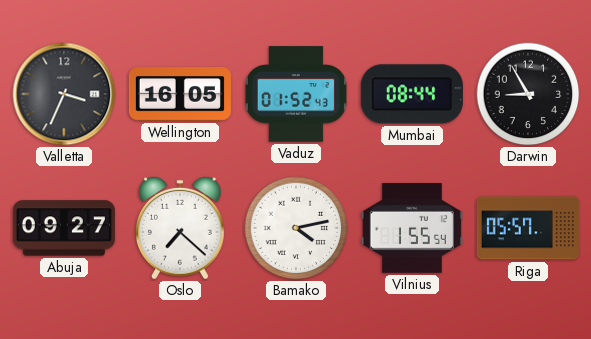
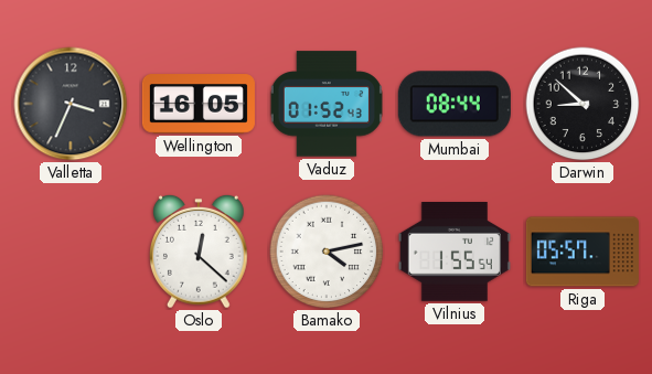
Darwin: 8:55 -> 8:52
Abuja: 09:27 -> none
Oslo: 7:22 -> 12:22
